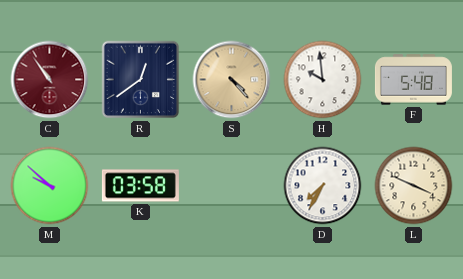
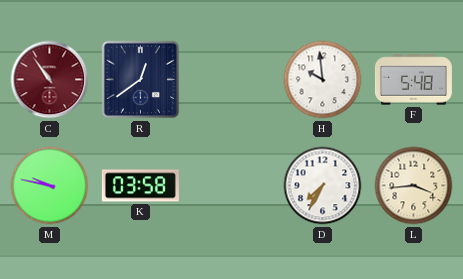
S: 4:23 -> none
M: 9:52 -> 9:47
L: 3:49 -> 3:44
